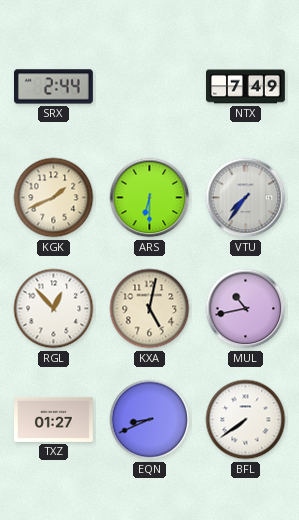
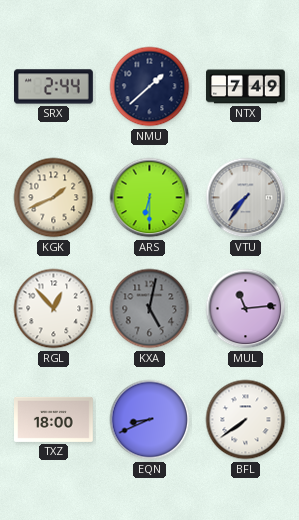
NMU: none -> 1:38
KXA dial: cream -> grey
MUL: 10:43 -> 11:14
TXZ: 01:27 -> 18:00
